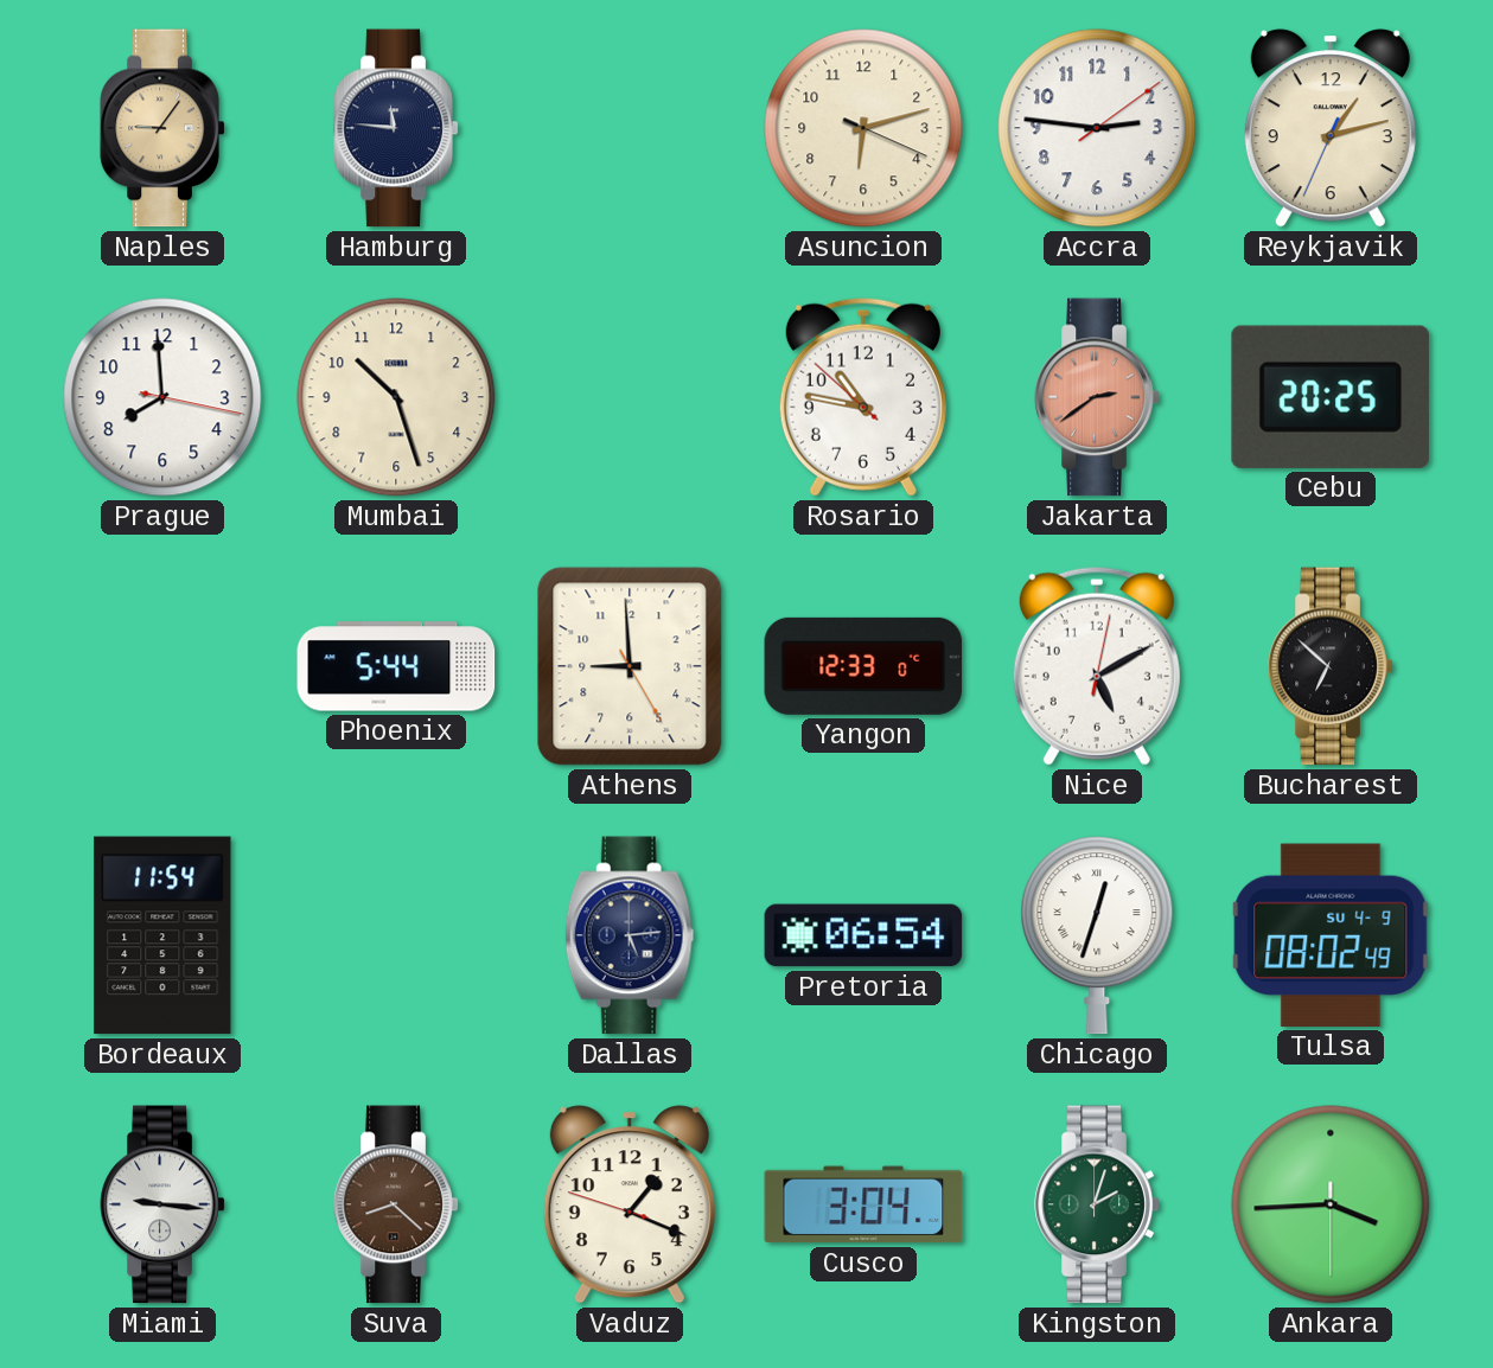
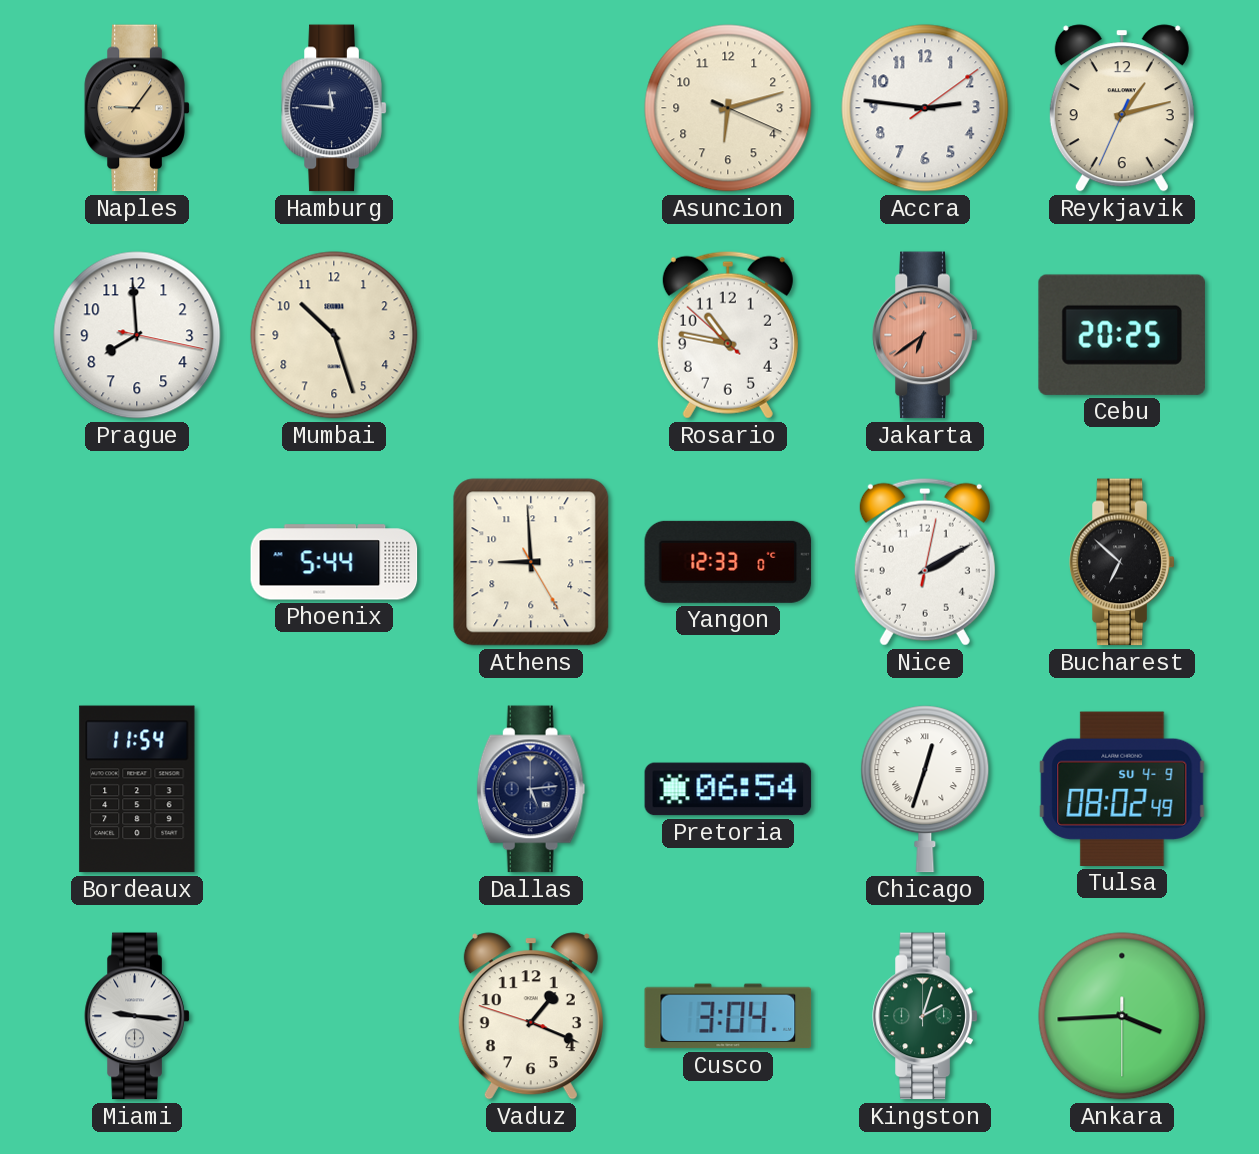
Jakarta: 2:39 -> 6:39
Nice: 5:10 -> 2:10
Suva: 8:22 -> none
